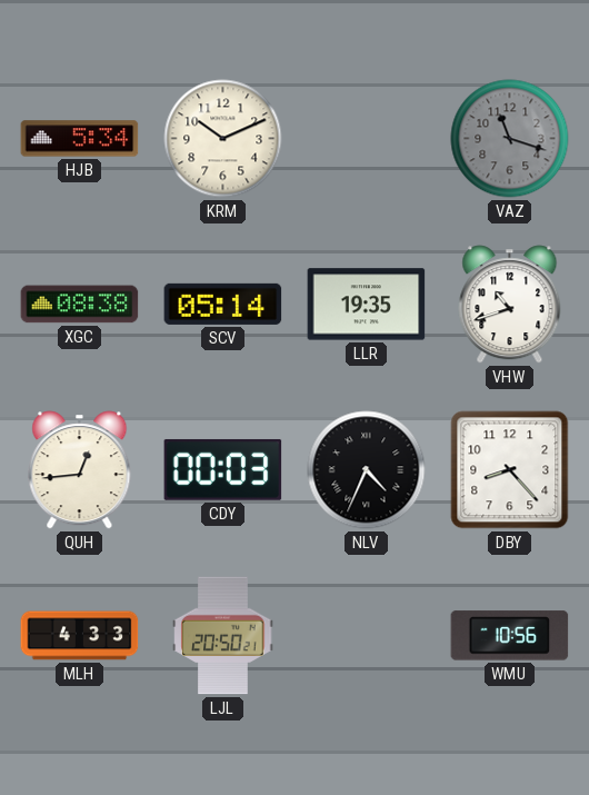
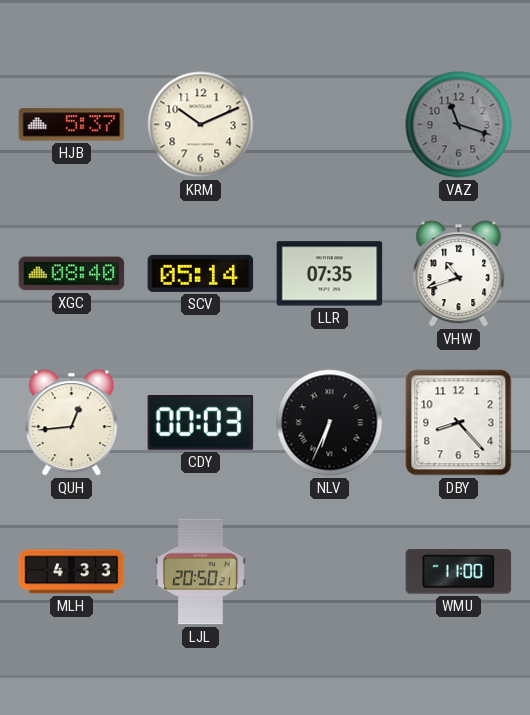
HJB: 5:34 -> 5:37
XGC: 08:38 -> 08:40
LLR: 19:35 -> 07:35
NLV: 4:34 -> 6:34
WMU: 10:56 -> 11:00
